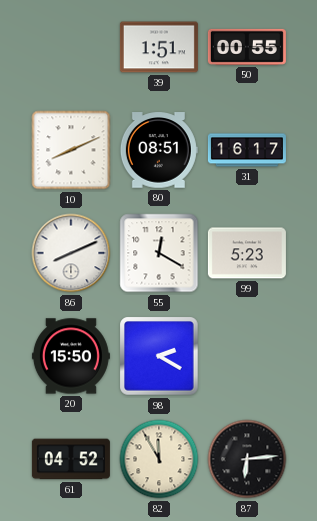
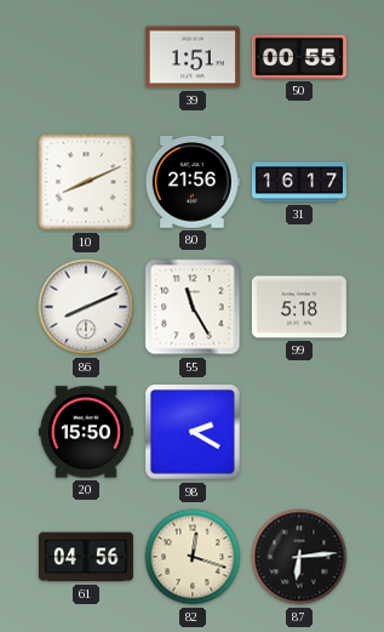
80: 08:51 -> 21:56
55: 12:20 -> 11:25
99: 5:23 -> 5:18
61: 04:52 -> 04:56
82: 11:55 -> 12:18
